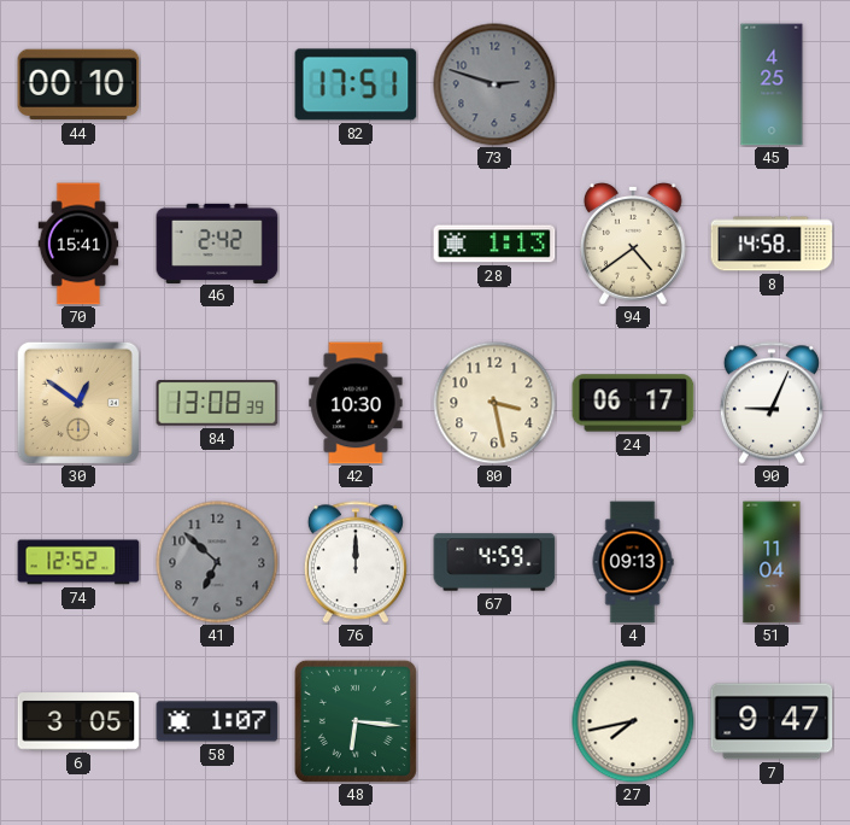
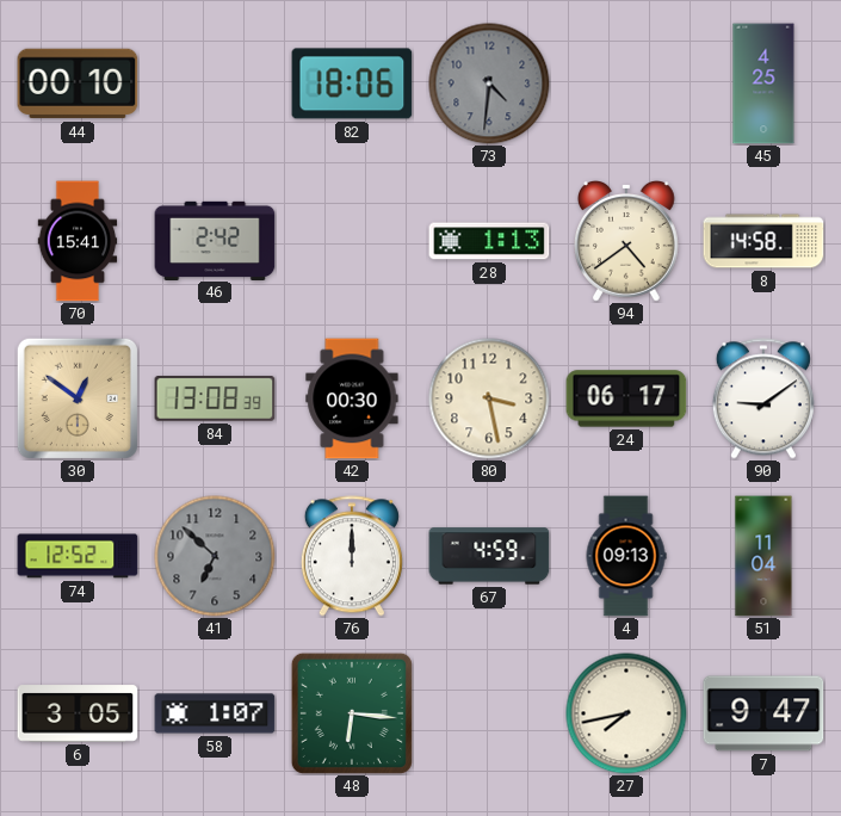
82: 17:51 -> 18:06
73: 2:48 -> 4:31
42: 10:30 -> 00:30
90: 9:04 -> 9:09
